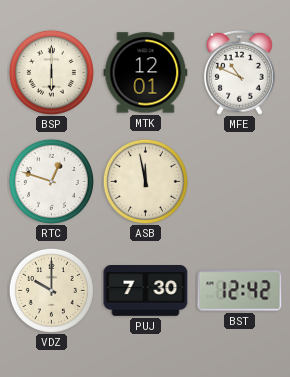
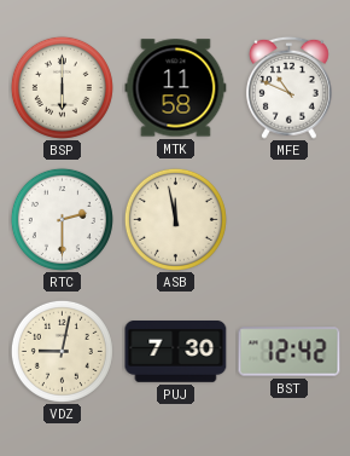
MTK: 12:01 -> 11:58
RTC: 12:48 -> 2:30
VDZ: 10:00 -> 9:02
